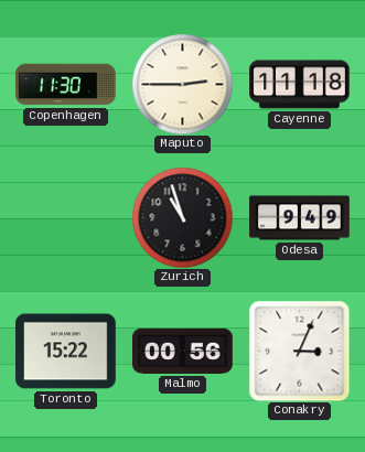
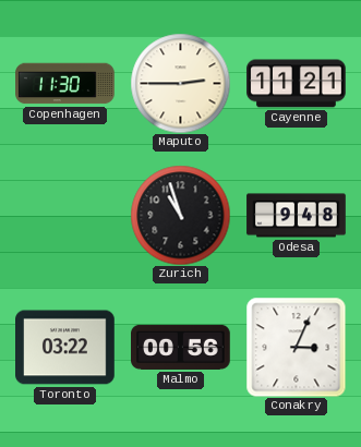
Cayenne: 11:18 -> 11:21
Odesa: 9:49 -> 9:48
Toronto: 15:22 -> 03:22
